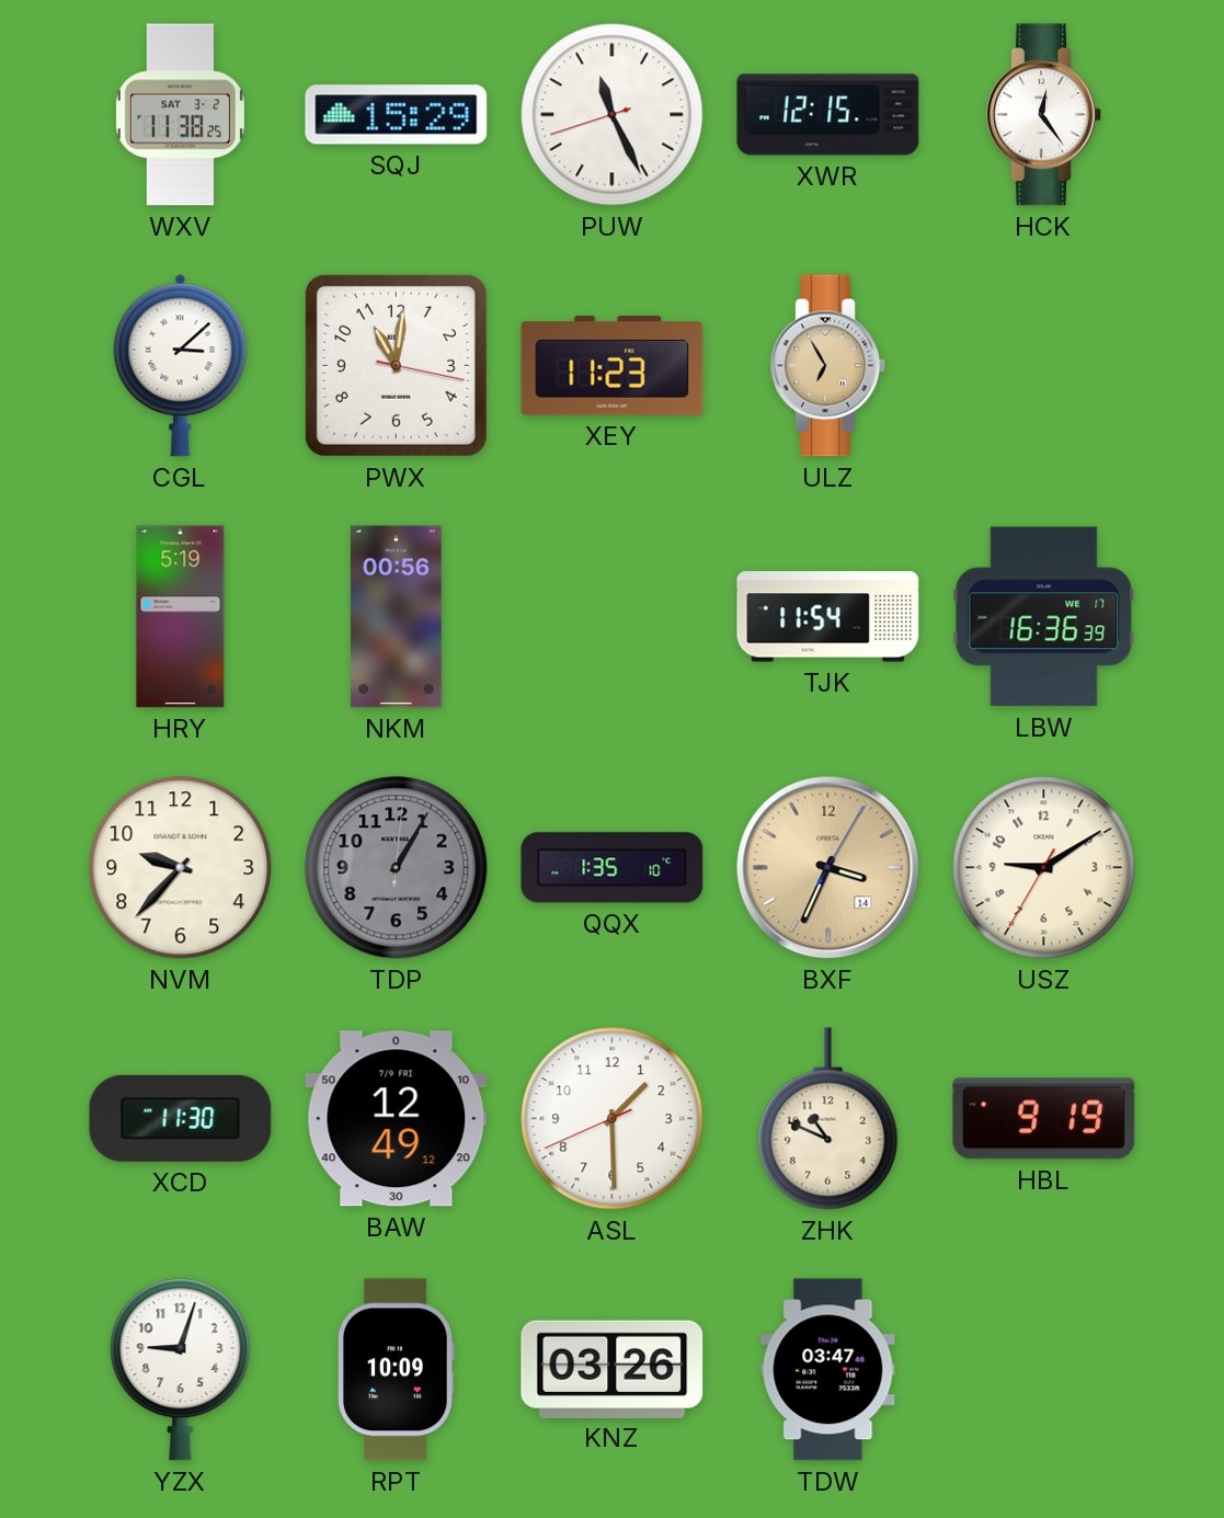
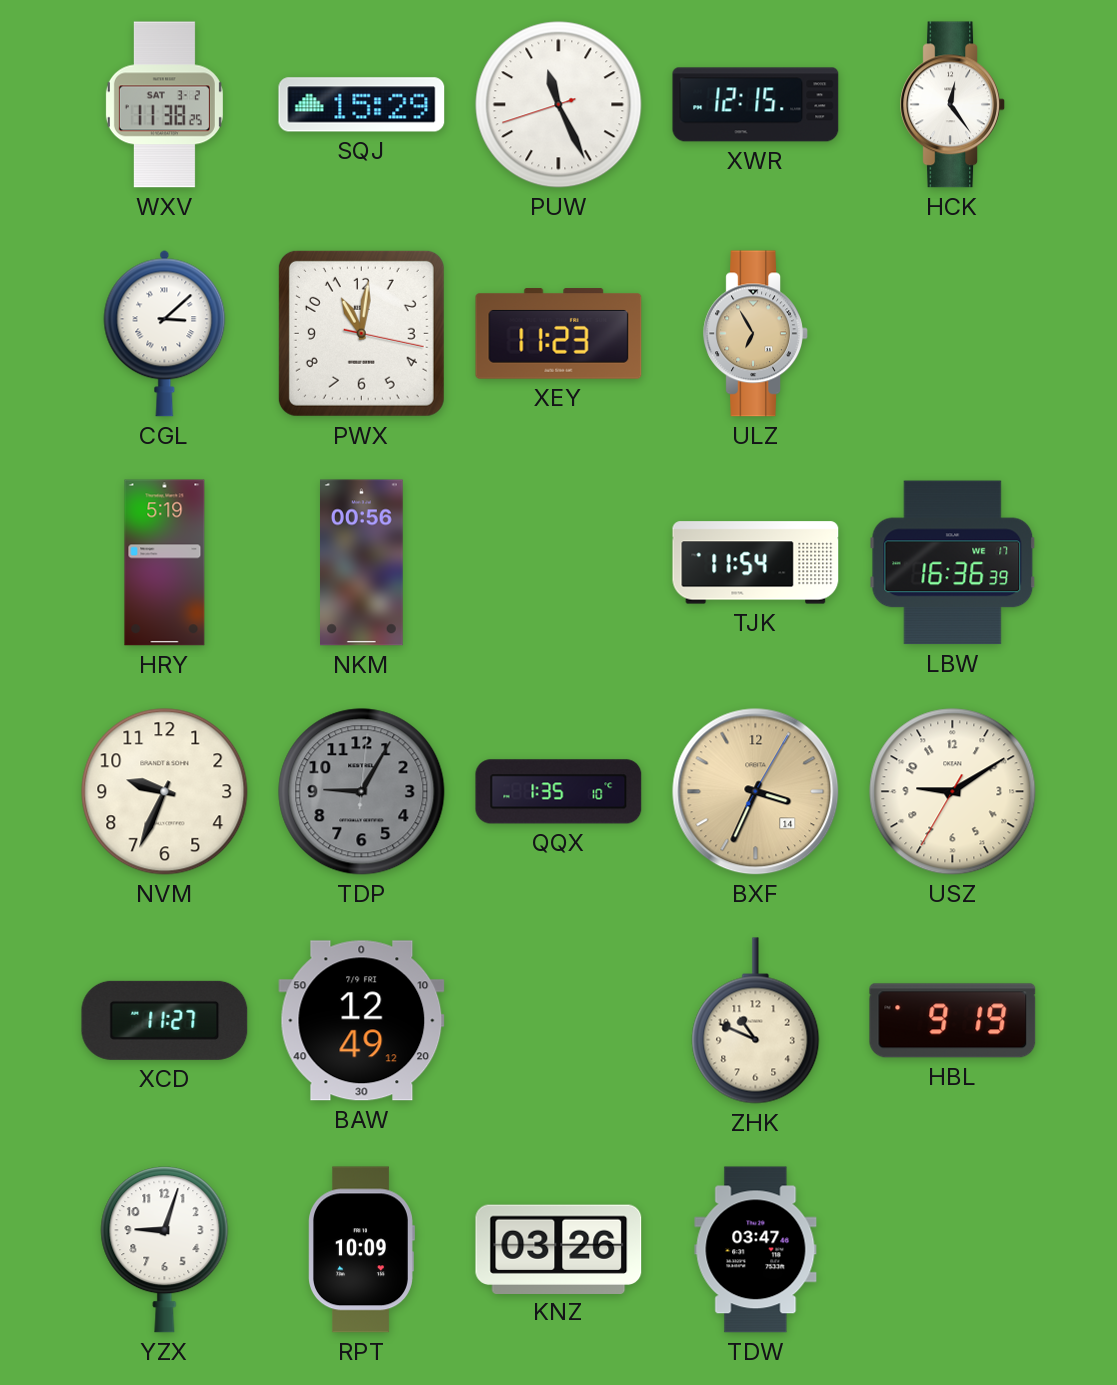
NVM: 9:37 -> 9:34
TDP: 1:05 -> 9:05
XCD: 11:30 -> 11:27
ASL: 1:29 -> none
